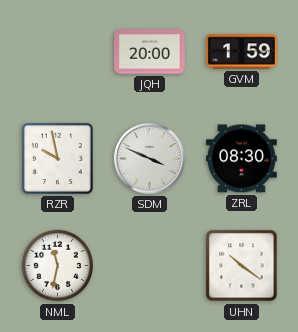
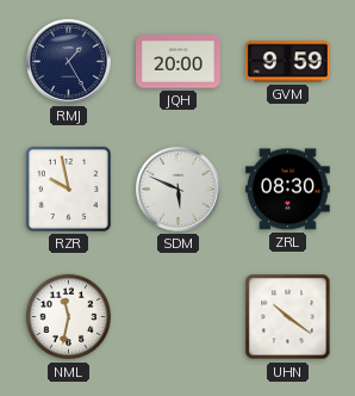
RMJ: none -> 1:25
GVM: 1:59 -> 9:59
SDM: 3:49 -> 5:49
